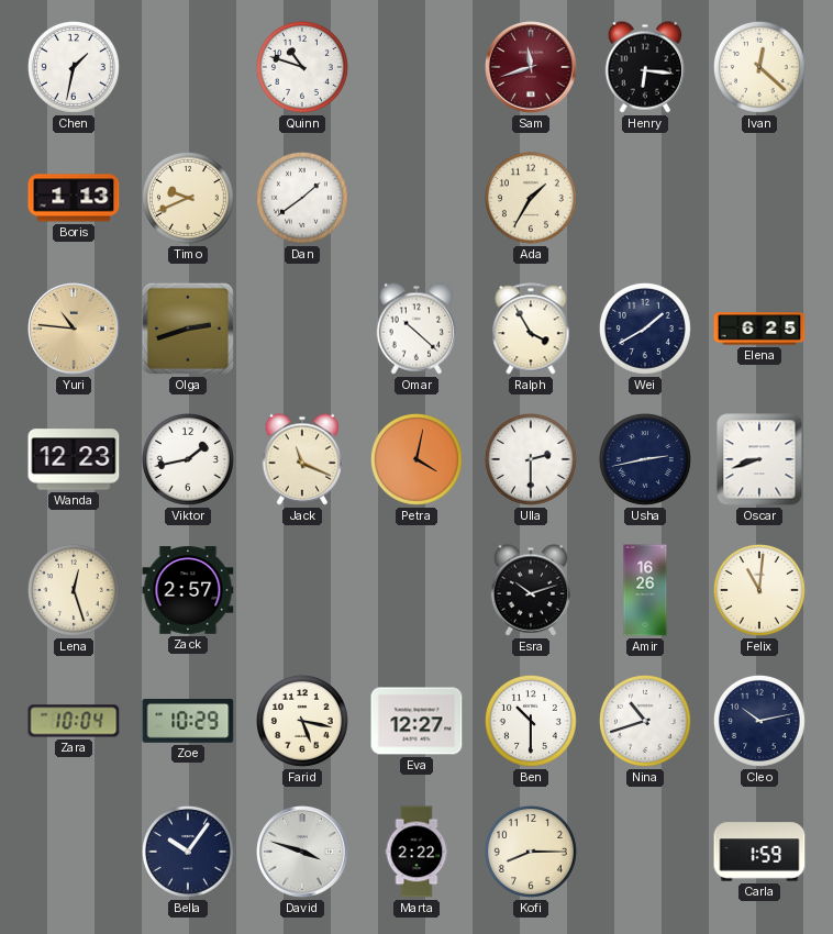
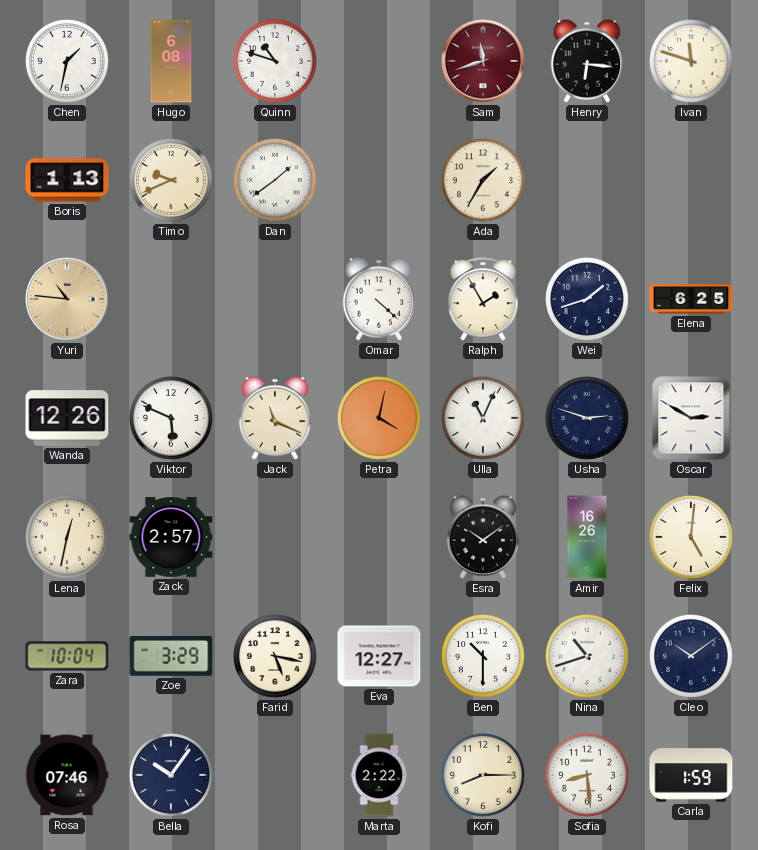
Hugo: none -> 6:08
Ivan: 12:22 -> 11:48
Olga: 2:42 -> none
Omar: 10:22 -> 4:22
Ralph: 3:55 -> 1:55
Wei: 1:40 -> 1:42
Wanda: 12:23 -> 12:26
Viktor: 1:43 -> 5:49
Ulla: 2:30 -> 11:04
Usha: 2:43 -> 2:48
Oscar: 8:42 -> 2:50
Lena: 12:27 -> 12:32
Esra: 10:12 -> 10:09
Felix: 11:01 -> 5:01
Zoe: 10:29 -> 3:29
Cleo: 10:13 -> 10:09
Rosa: none -> 07:46
David: 3:48 -> none
Sofia: none -> 8:29
